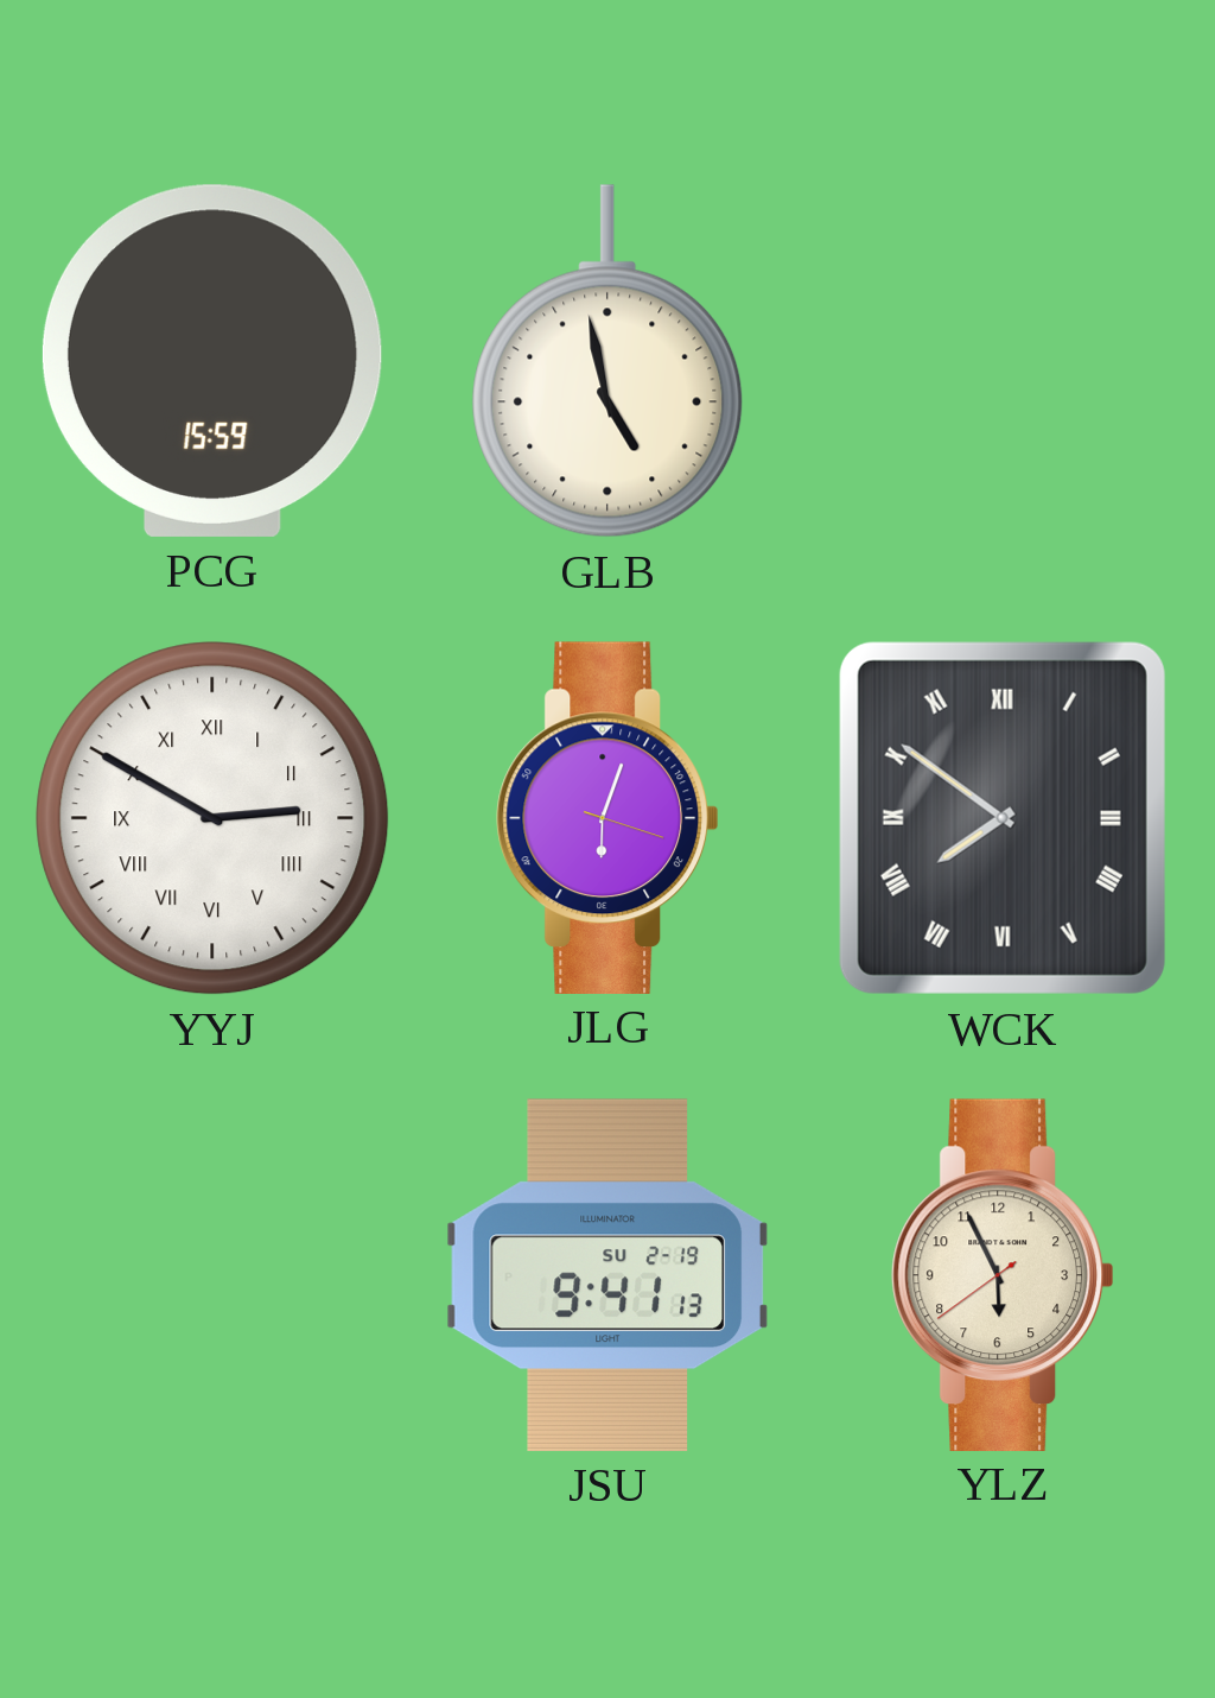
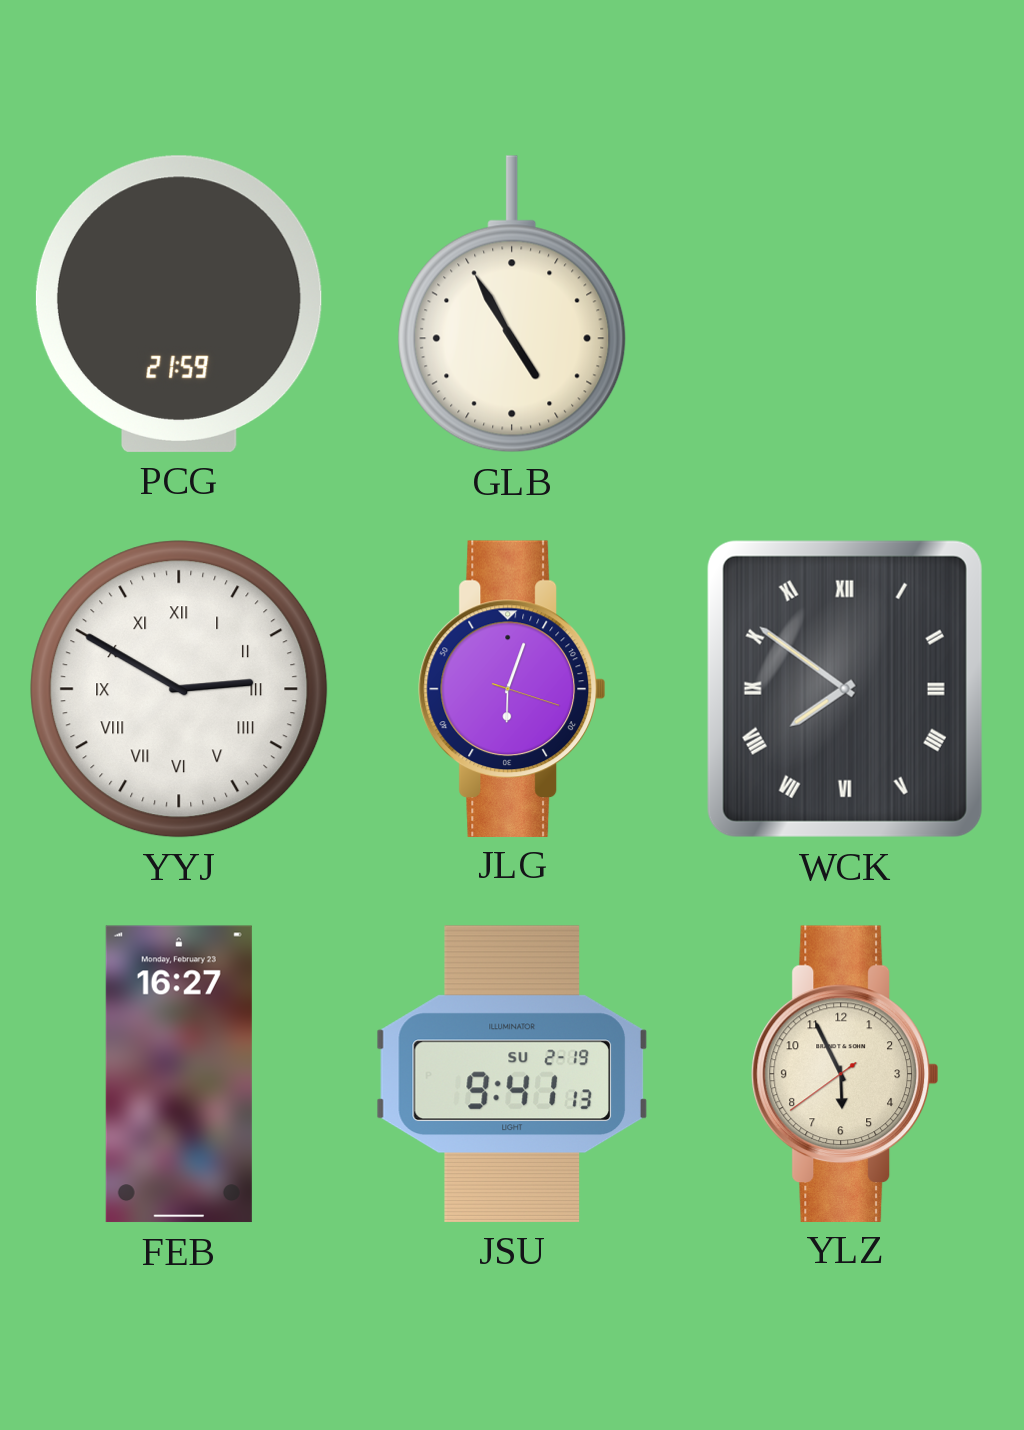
PCG: 15:59 -> 21:59
GLB: 4:58 -> 4:55
FEB: none -> 16:27
